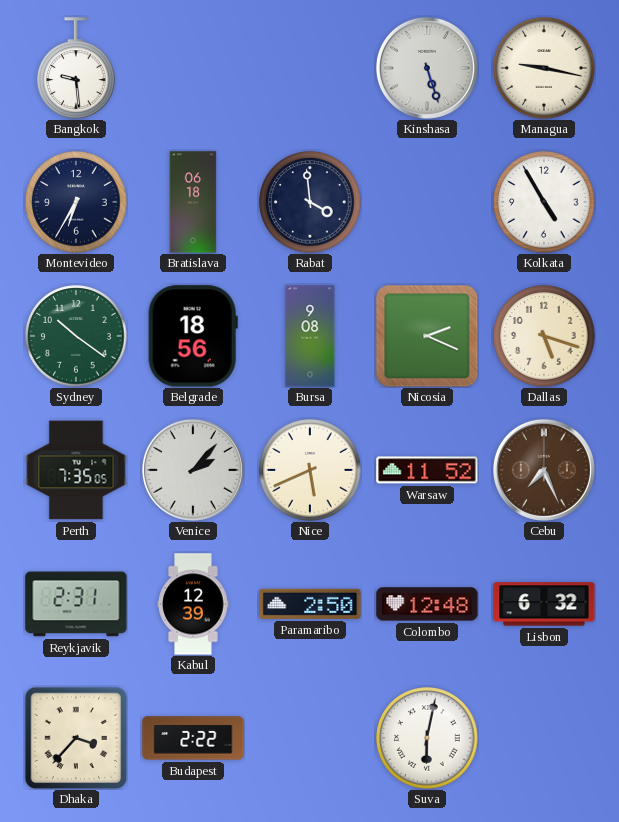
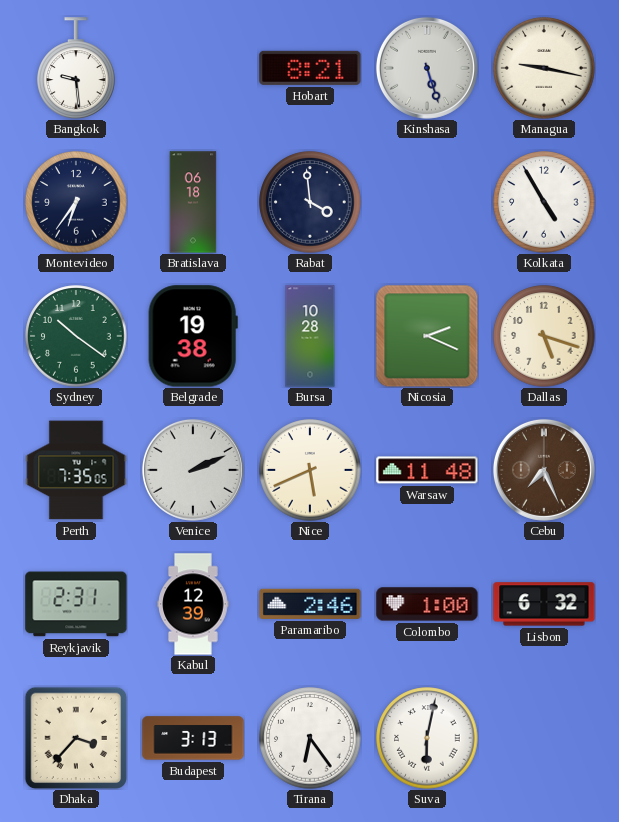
Hobart: none -> 8:21
Montevideo: 6:35 -> 6:36
Belgrade: 18:56 -> 19:38
Bursa: 9:08 -> 10:28
Venice: 2:07 -> 2:11
Warsaw: 11:52 -> 11:48
Paramaribo: 2:50 -> 2:46
Colombo: 12:48 -> 1:00
Budapest: 2:22 -> 3:13
Tirana: none -> 6:24
